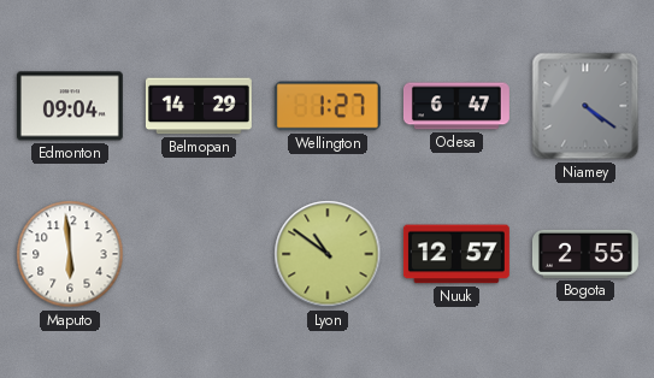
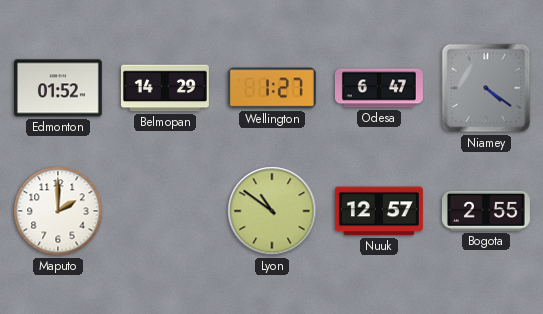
Edmonton: 09:04 -> 01:52
Maputo: 5:59 -> 2:00
